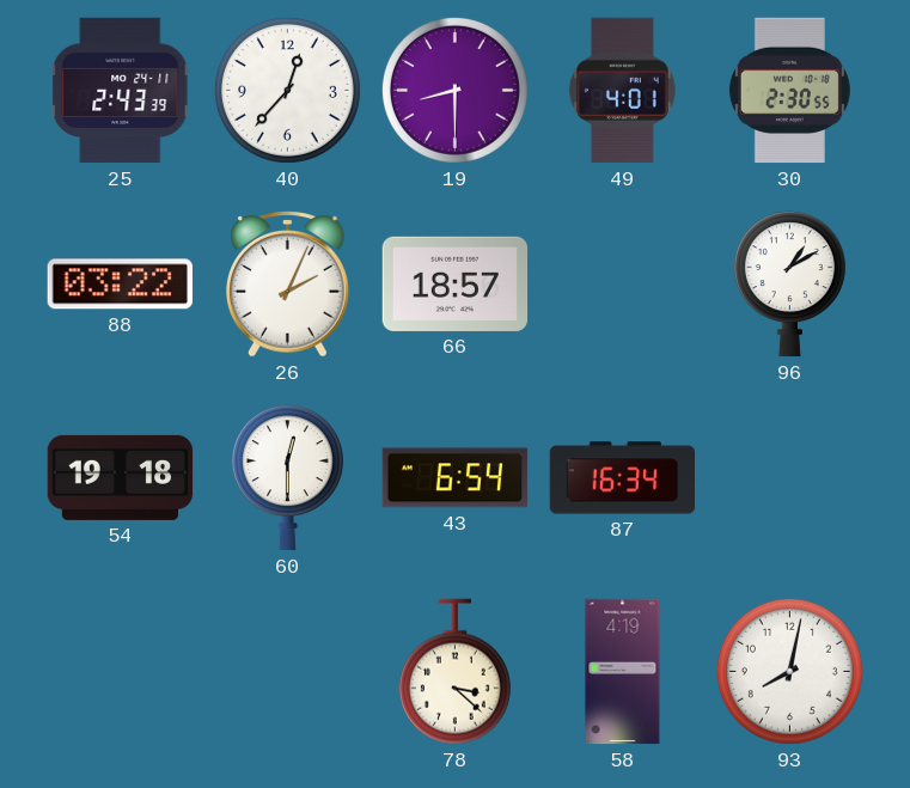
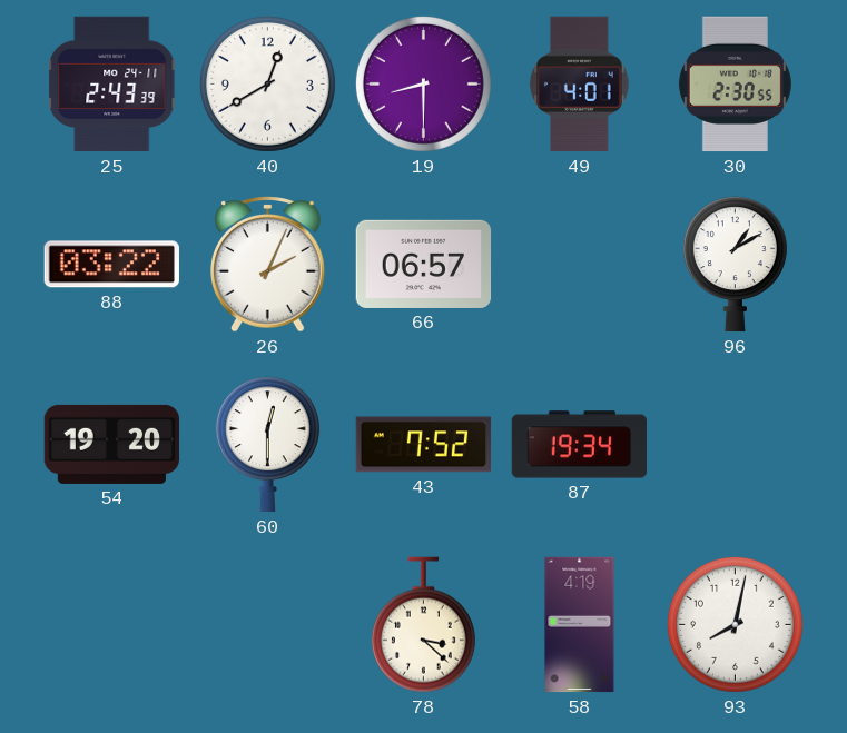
40: 12:37 -> 12:40
66: 18:57 -> 06:57
54: 19:18 -> 19:20
43: 6:54 -> 7:52
87: 16:34 -> 19:34
